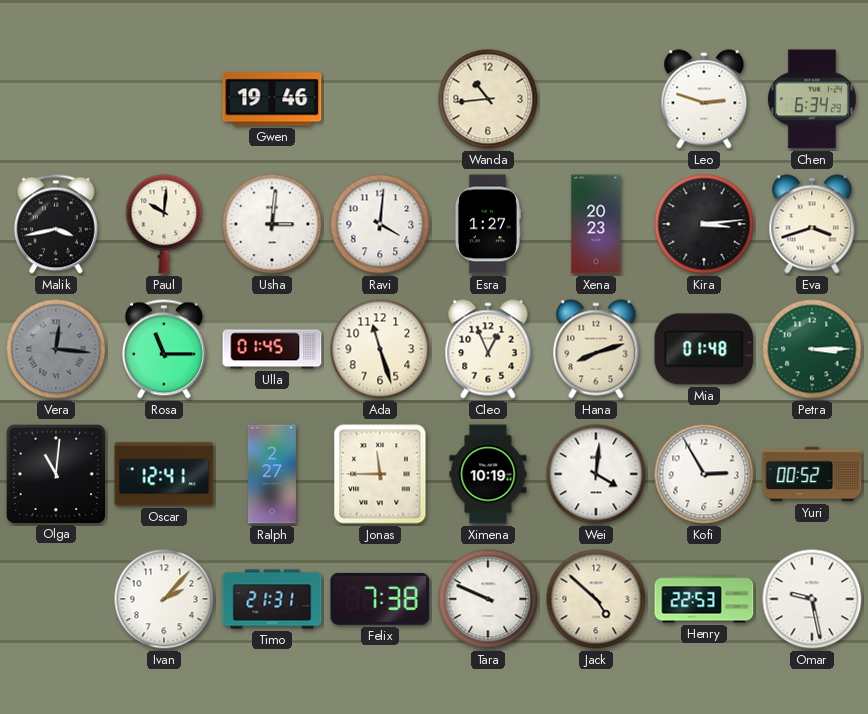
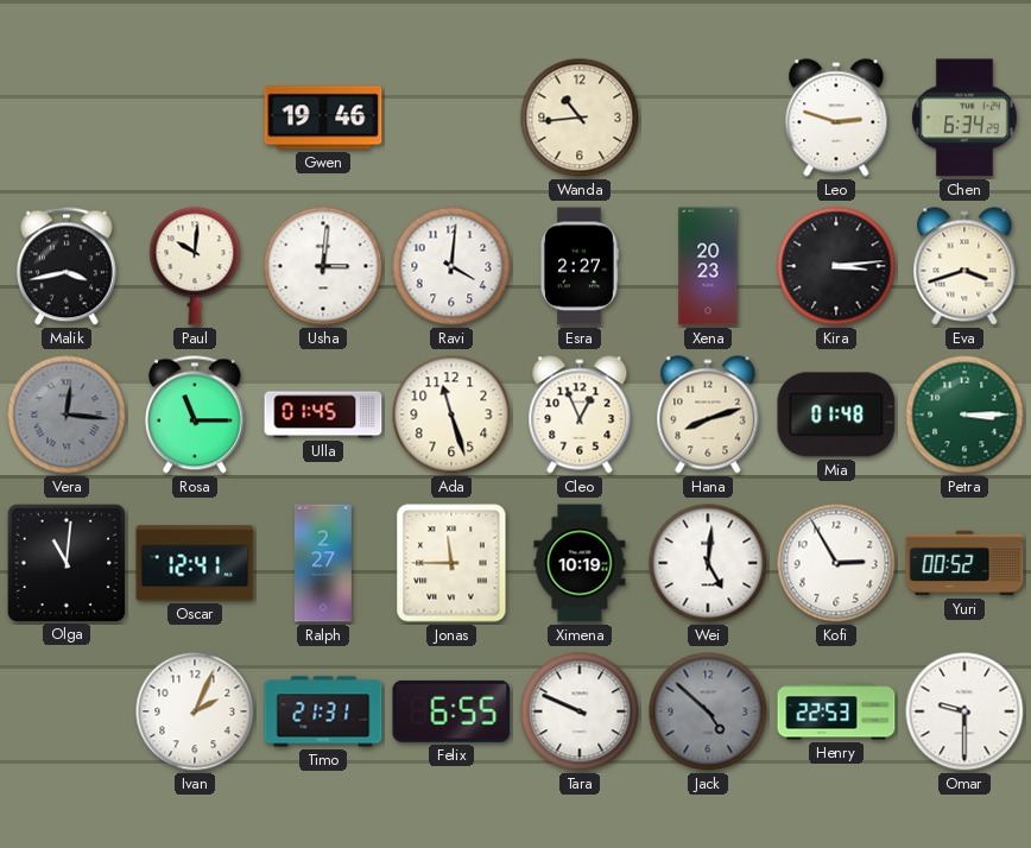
Esra: 1:27 -> 2:27
Wei: 4:01 -> 5:01
Ivan: 2:07 -> 2:04
Felix: 7:38 -> 6:55
Jack dial: cream -> grey
Omar: 9:28 -> 9:30
